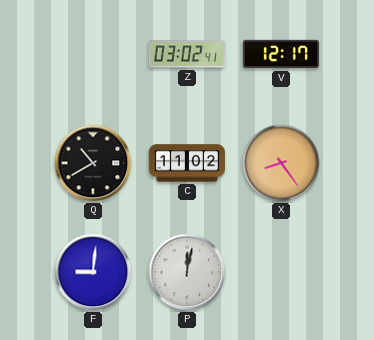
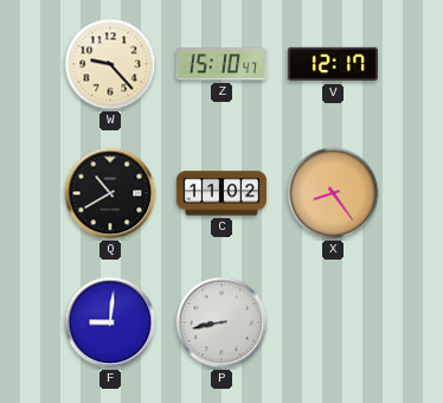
W: none -> 9:23
Z: 03:02 -> 15:10
P: 12:02 -> 8:43
